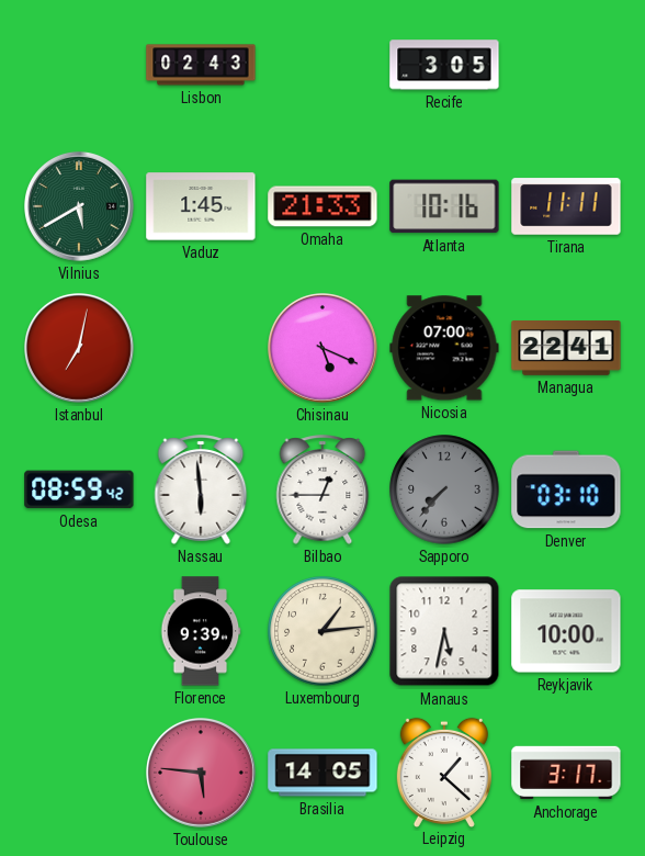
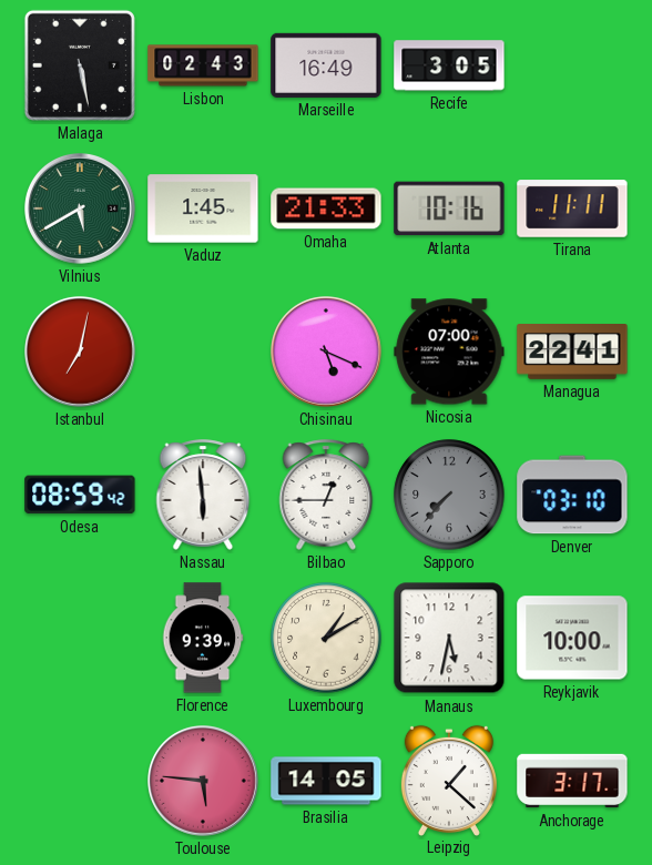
Malaga: none -> 5:28
Marseille: none -> 16:49
Luxembourg: 1:14 -> 1:10
